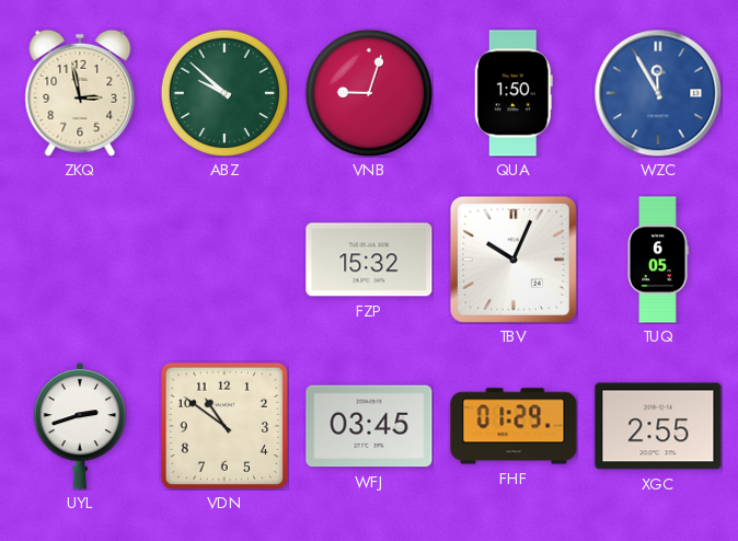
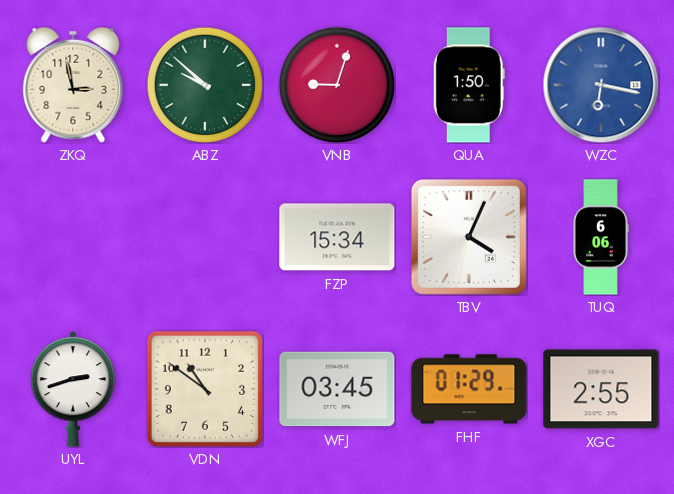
WZC: 11:55 -> 6:17
FZP: 15:32 -> 15:34
TBV: 10:04 -> 4:04
TUQ: 6:05 -> 6:06
